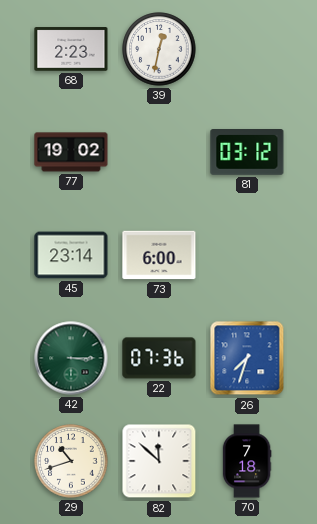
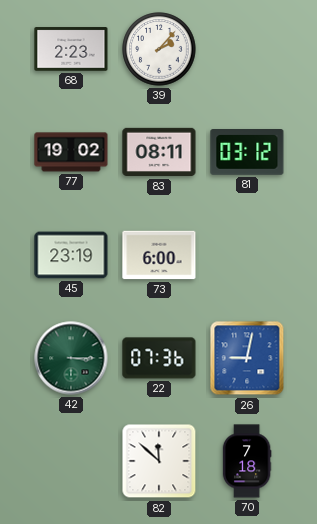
39: 12:32 -> 2:07
83: none -> 08:11
45: 23:14 -> 23:19
26: 7:33 -> 9:02
29: 10:42 -> none
